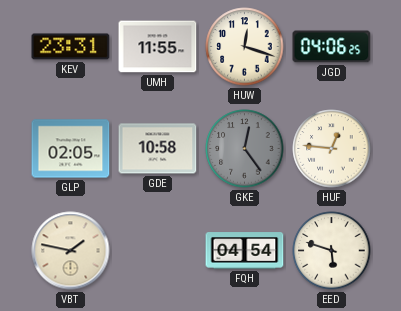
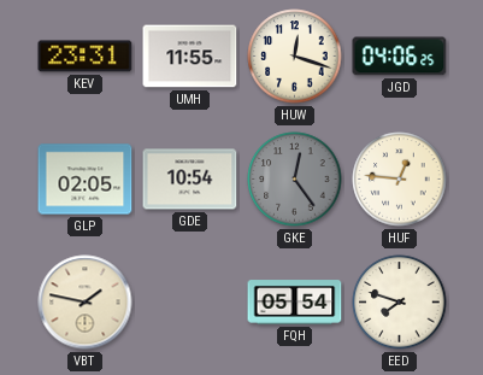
GDE: 10:58 -> 10:54
FQH: 04:54 -> 05:54
EED: 5:48 -> 7:48
